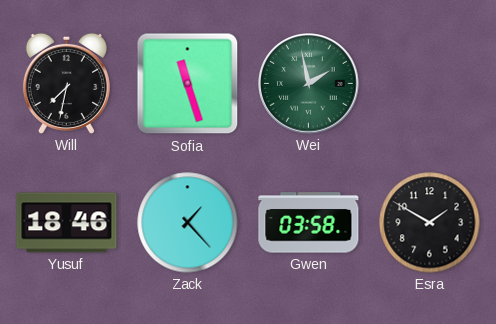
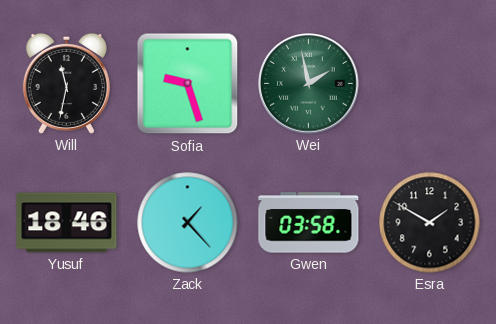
Will: 7:32 -> 11:32
Sofia: 11:27 -> 9:27
